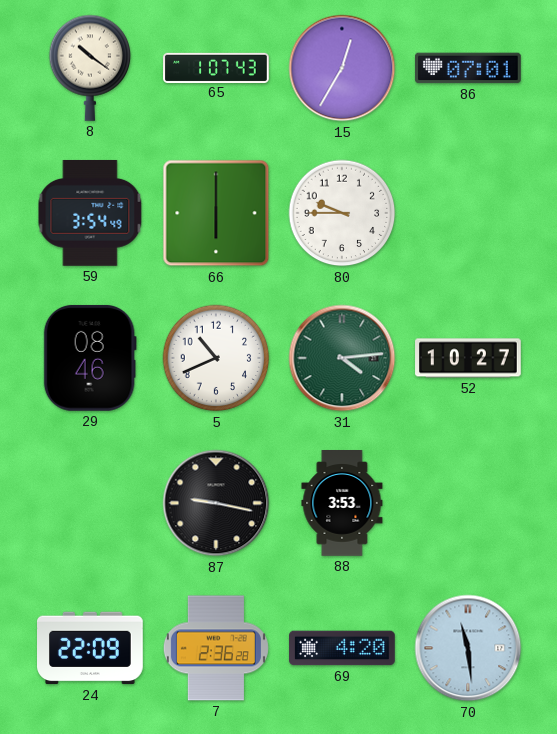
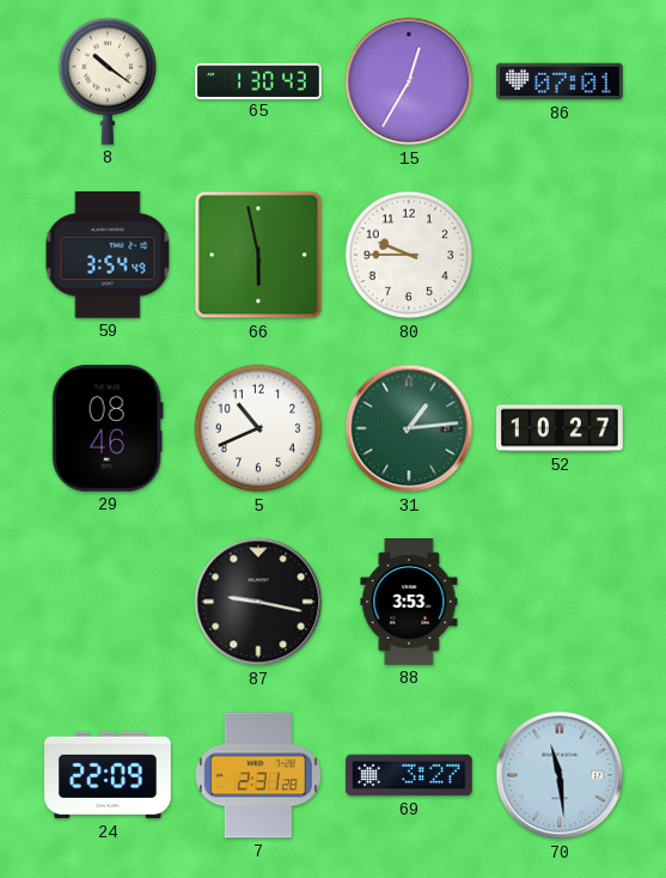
65: 1:07 -> 1:30
66: 6:00 -> 5:58
31: 4:14 -> 1:14
7: 2:36 -> 2:31
69: 4:20 -> 3:27
